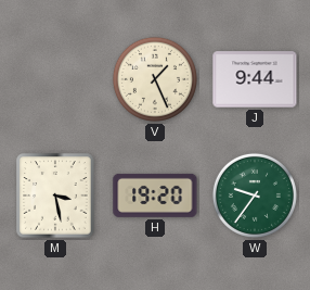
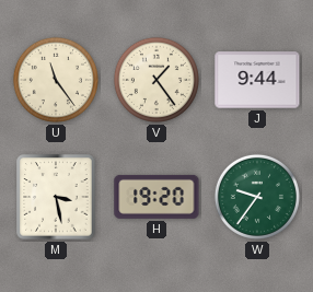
U: none -> 11:24
V: 1:26 -> 1:24
